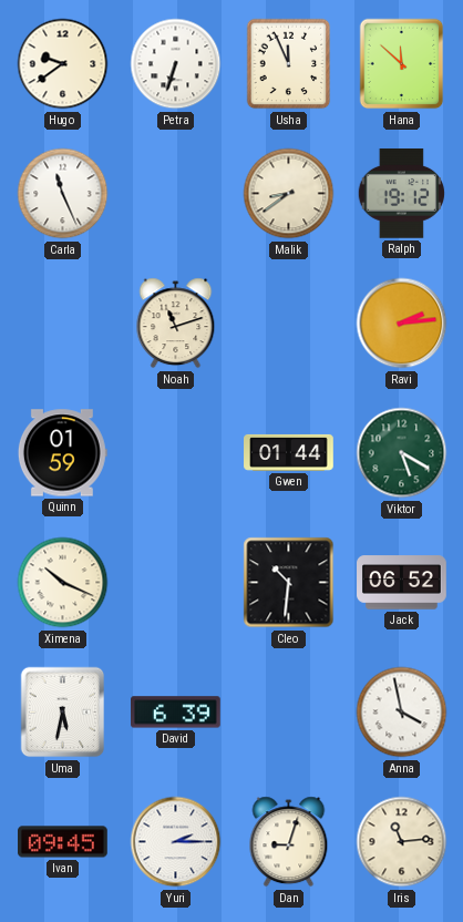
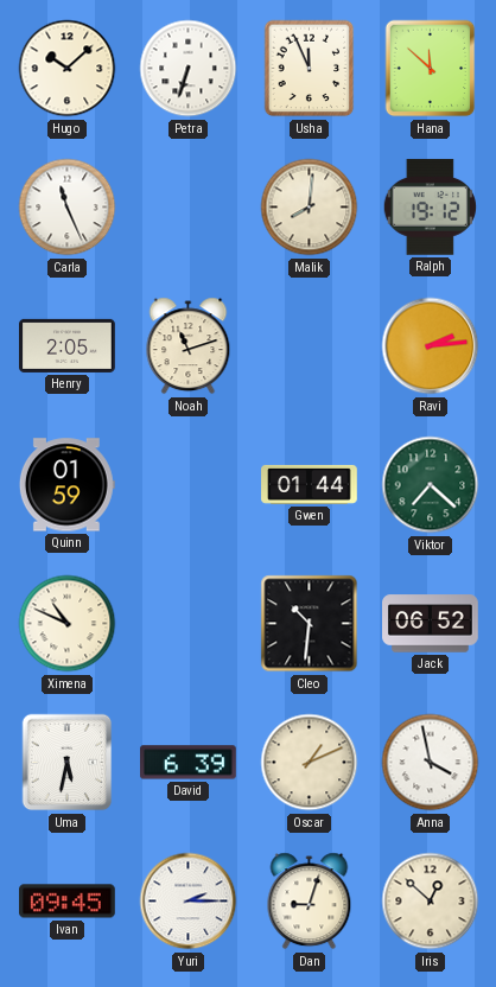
Hugo: 9:39 -> 10:08
Malik: 8:39 -> 8:01
Henry: none -> 2:05
Viktor: 5:20 -> 7:22
Ximena: 10:19 -> 10:49
Oscar: none -> 1:11
Iris: 11:14 -> 12:52
